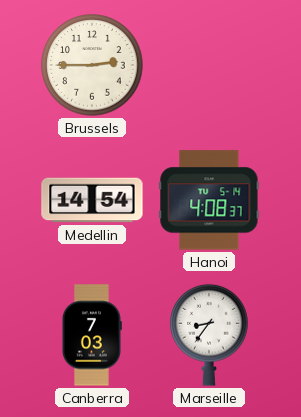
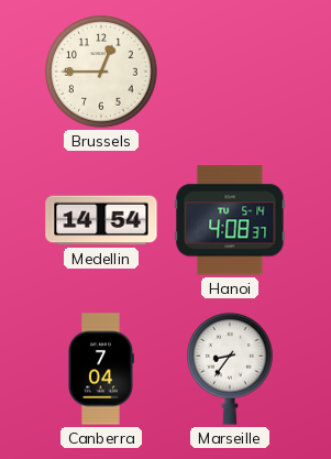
Brussels: 2:45 -> 12:45
Canberra: 7:03 -> 7:04
